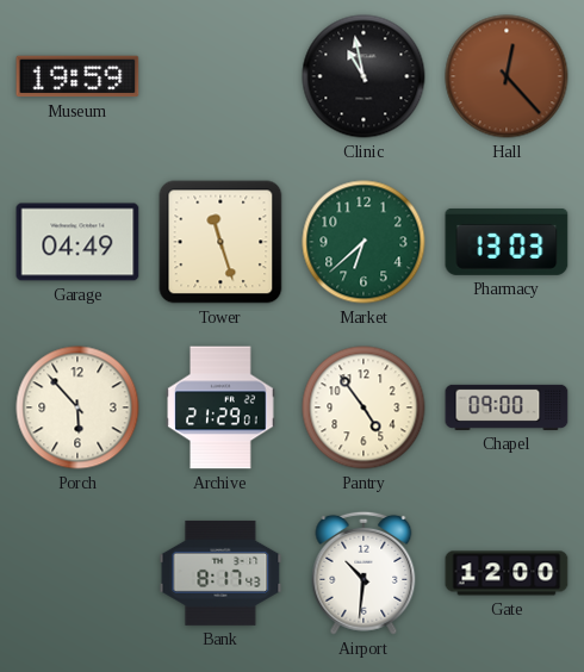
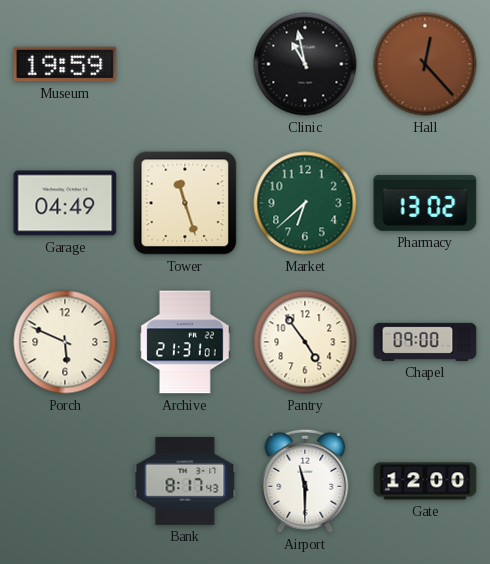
Pharmacy: 13:03 -> 13:02
Porch: 5:53 -> 5:49
Archive: 21:29 -> 21:31
Airport: 10:31 -> 11:30
